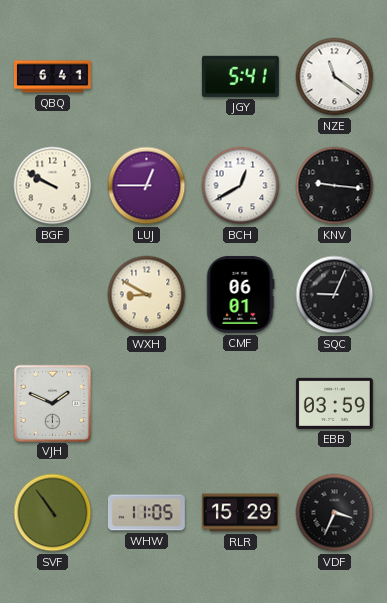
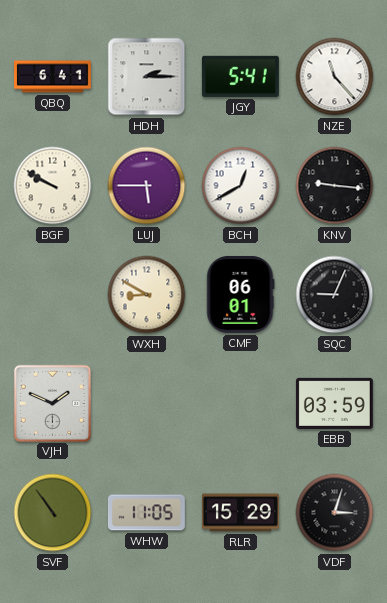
HDH: none -> 2:15
NZE: 11:21 -> 11:23
LUJ: 12:45 -> 5:45
VDF: 3:34 -> 3:03
